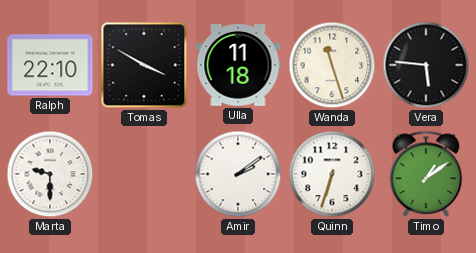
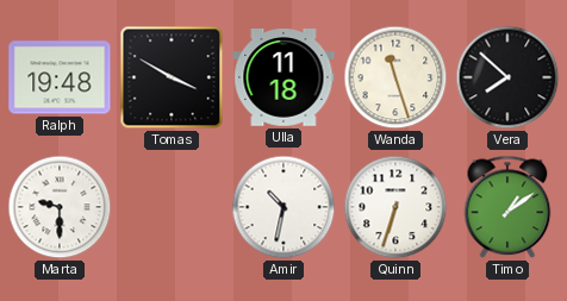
Ralph: 22:10 -> 19:48
Vera: 5:46 -> 7:52
Amir: 2:09 -> 10:32
